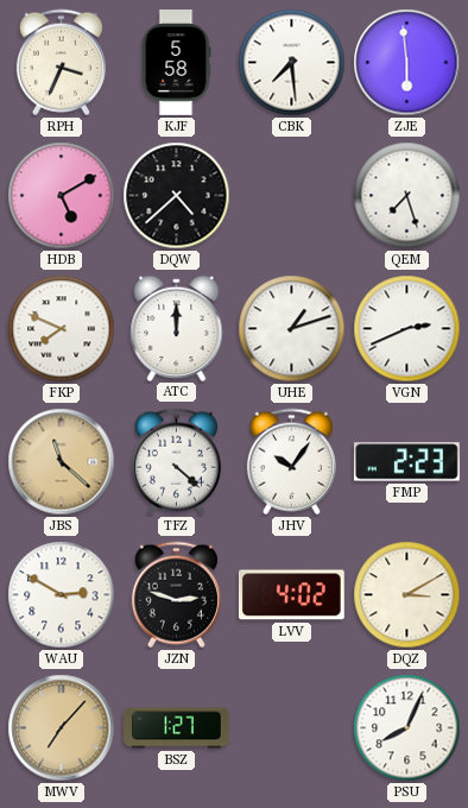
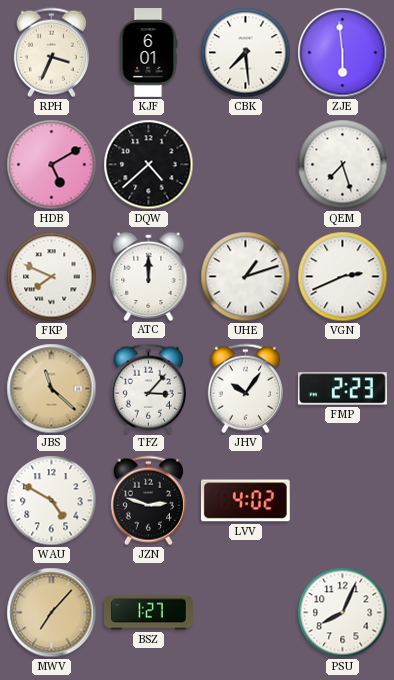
KJF: 5:58 -> 6:01
TFZ: 4:22 -> 3:07
WAU: 2:50 -> 4:50
DQZ: 3:10 -> none
